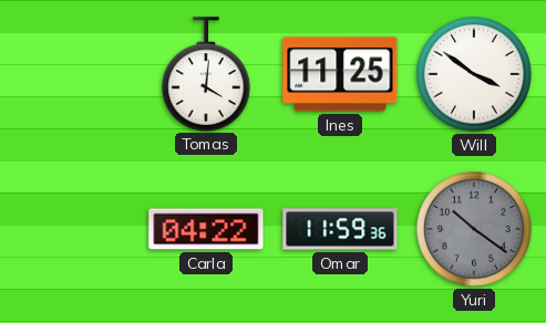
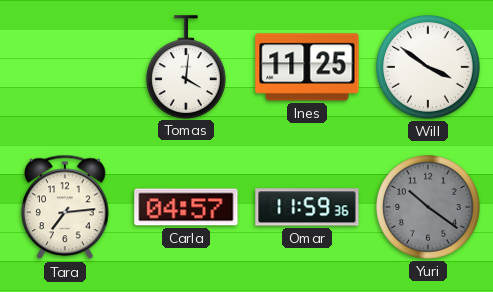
Tara: none -> 7:14
Carla: 04:22 -> 04:57
